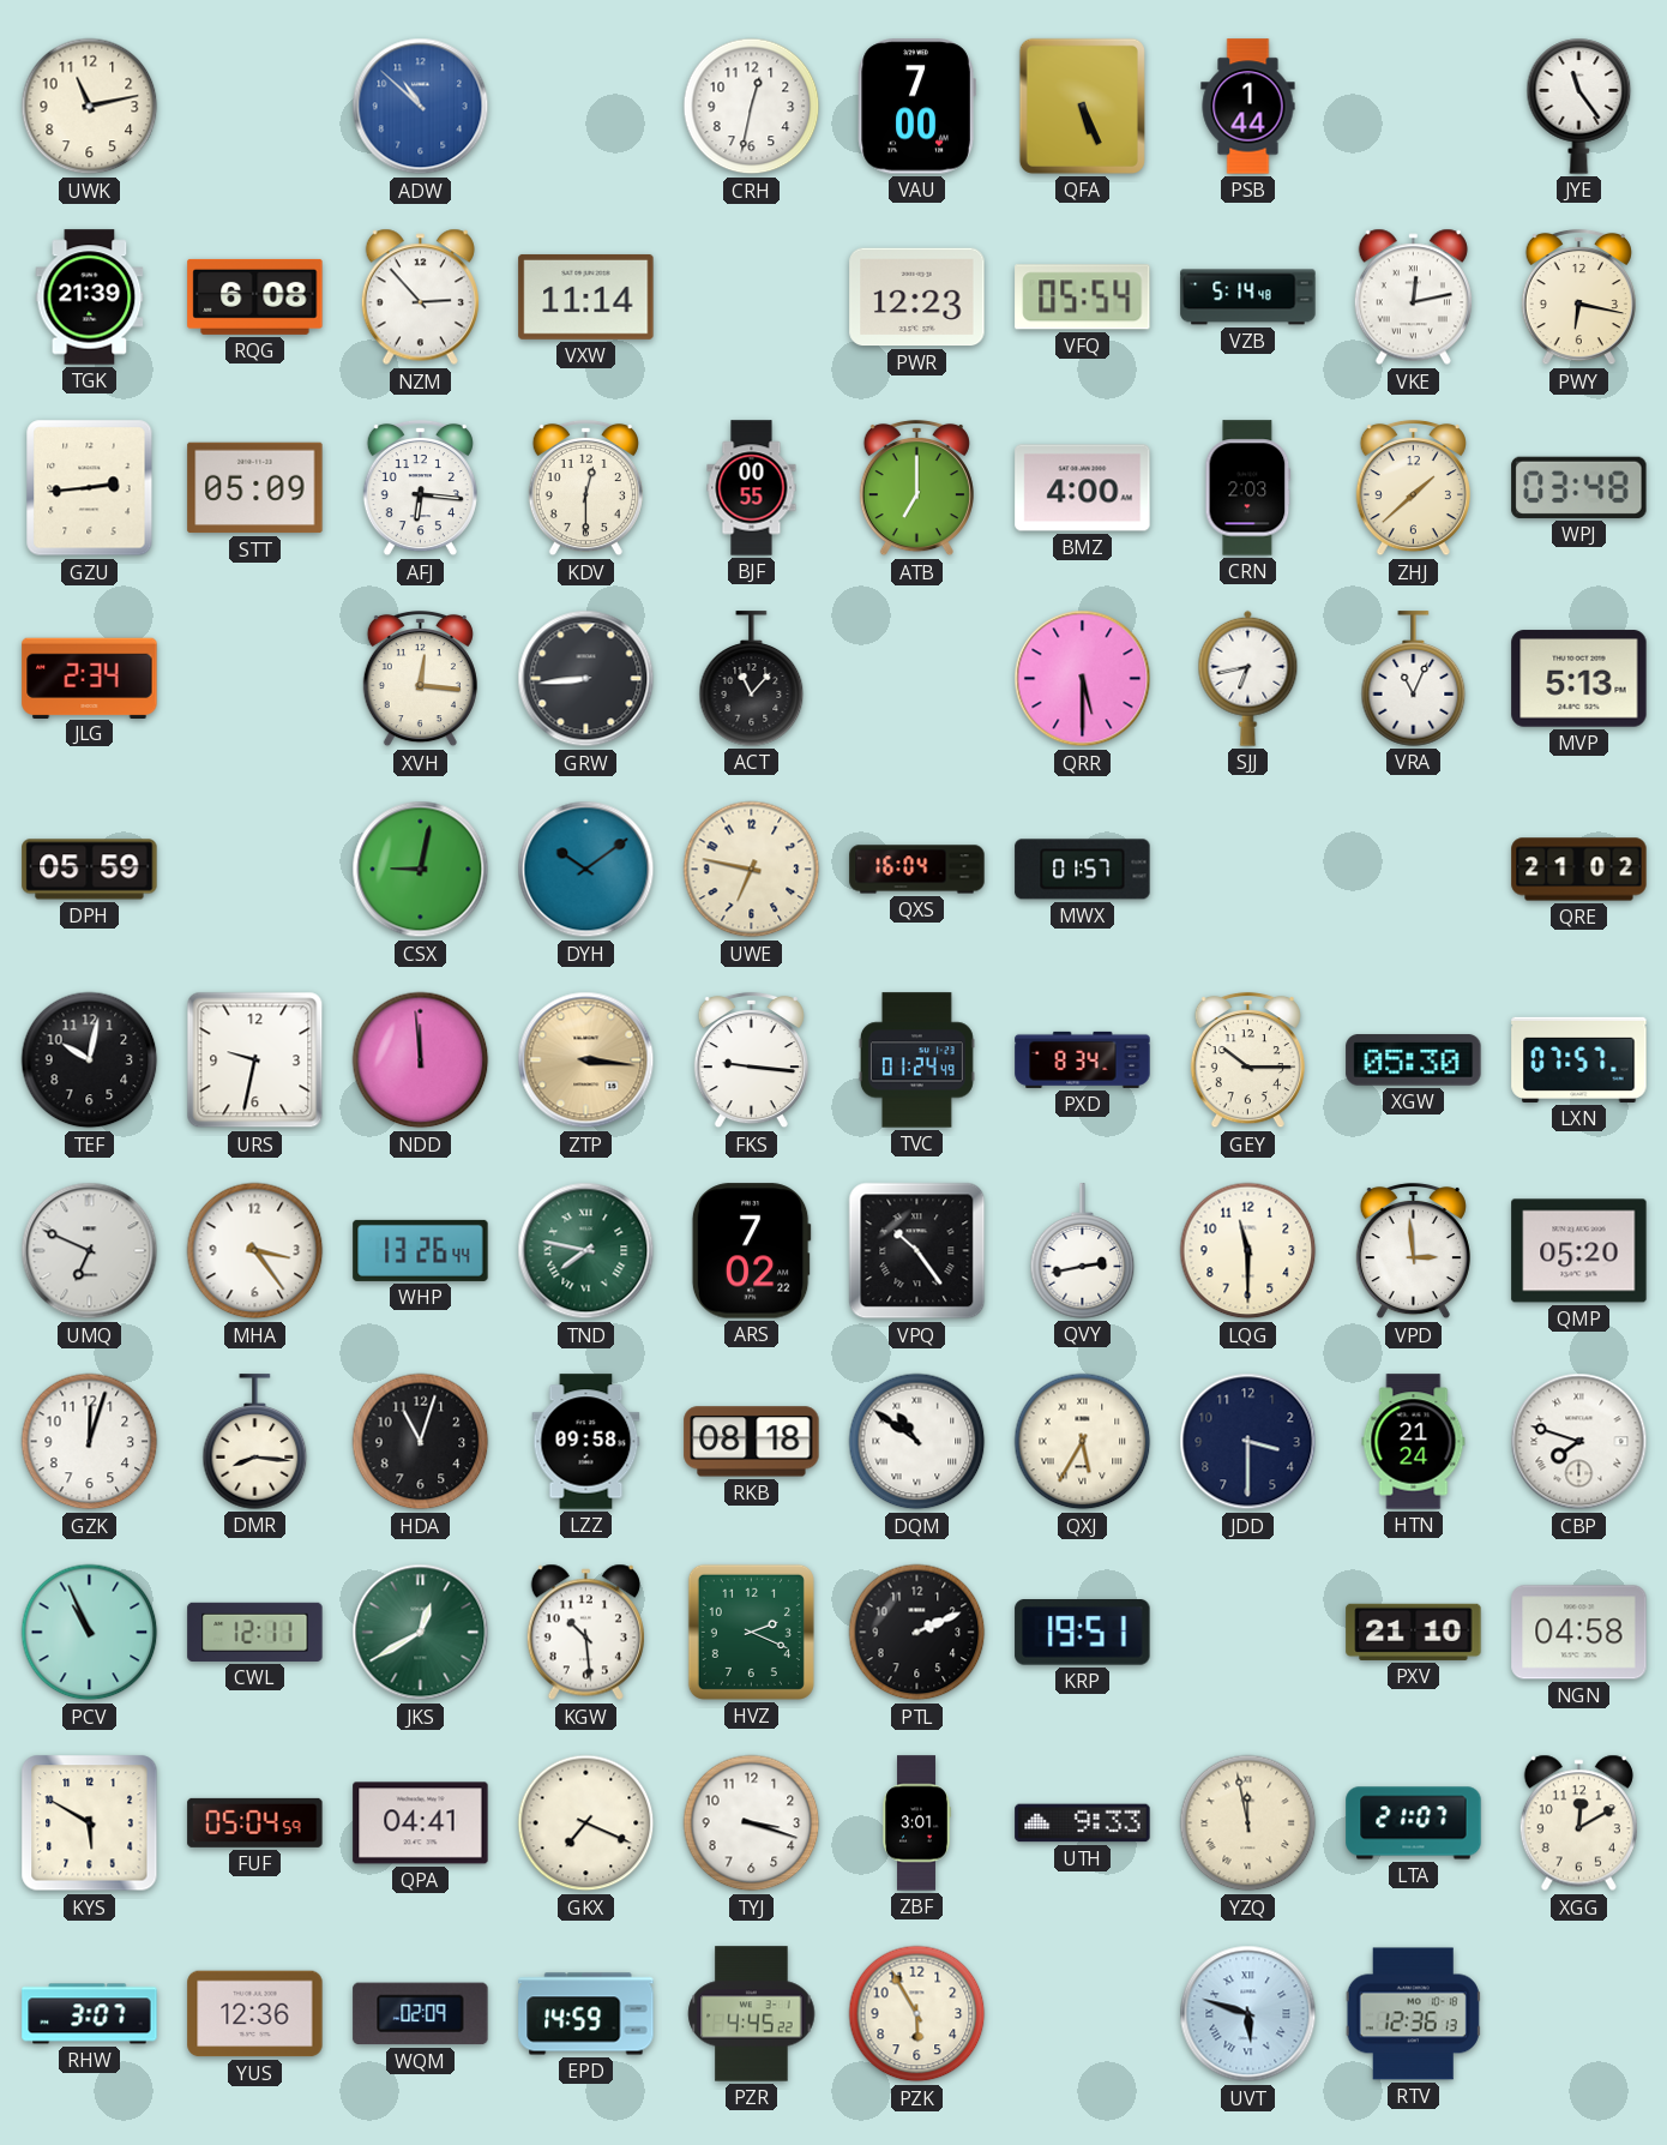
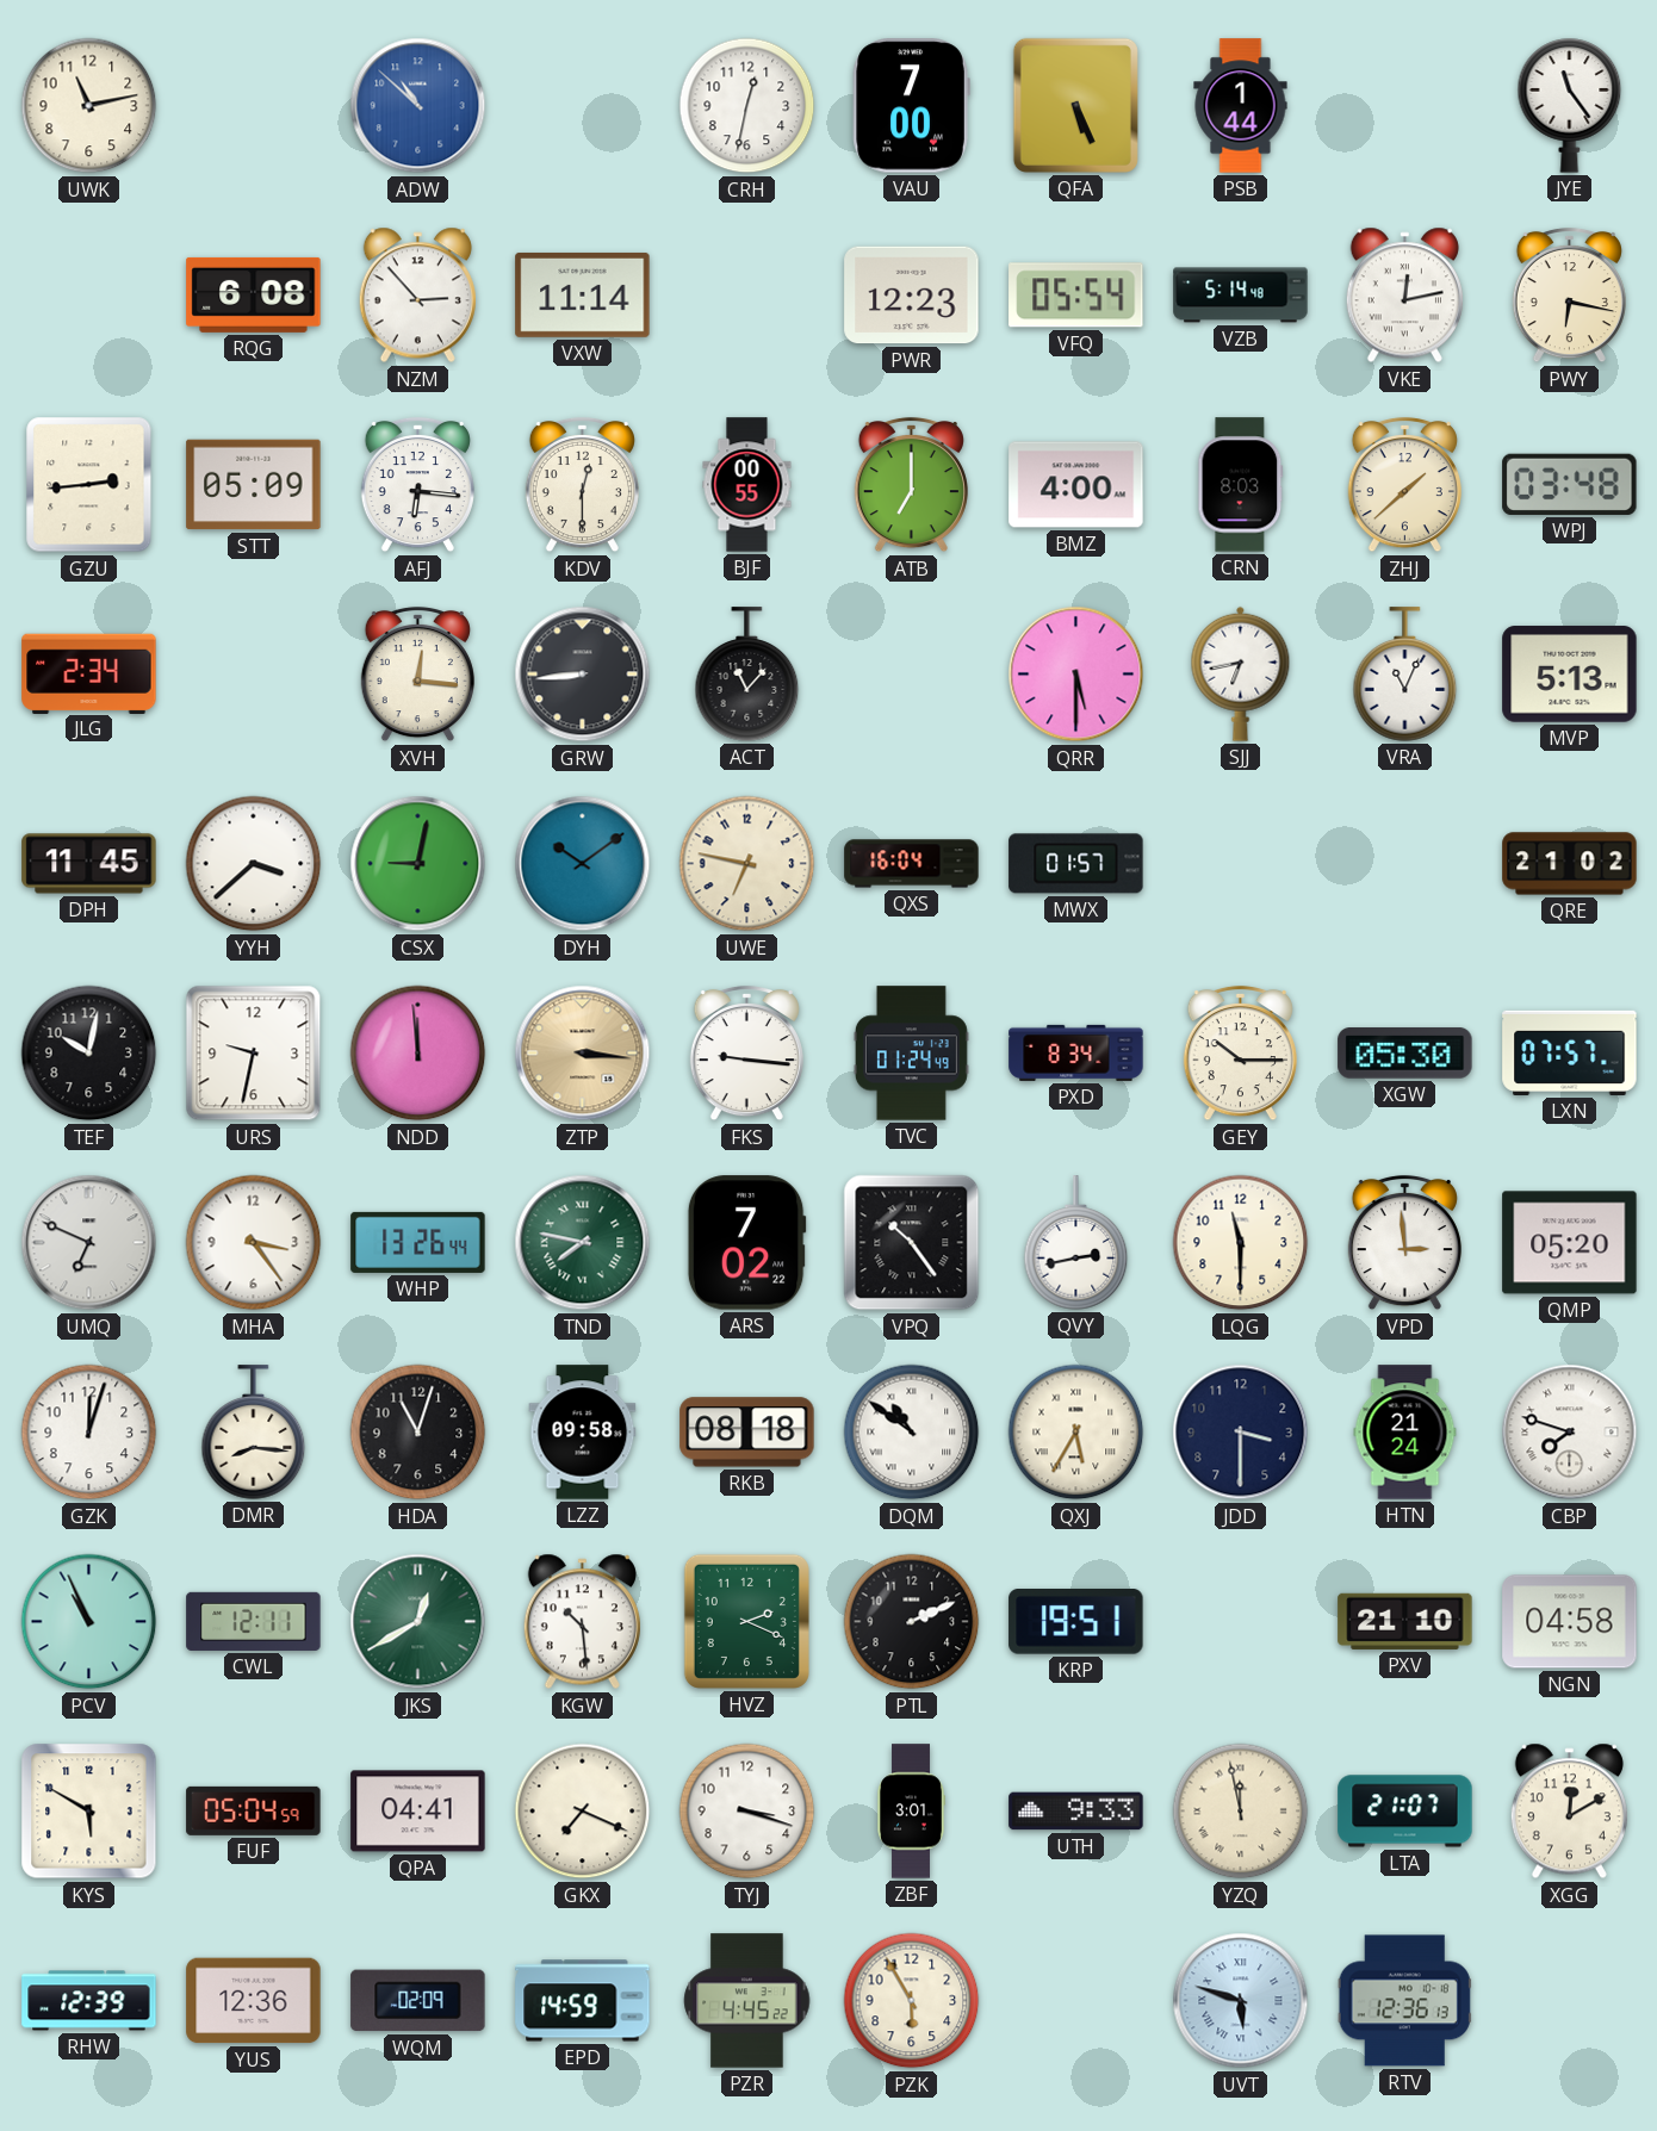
TGK: 21:39 -> none
CRN: 2:03 -> 8:03
DPH: 05:59 -> 11:45
YYH: none -> 3:38
RHW: 3:07 -> 12:39
